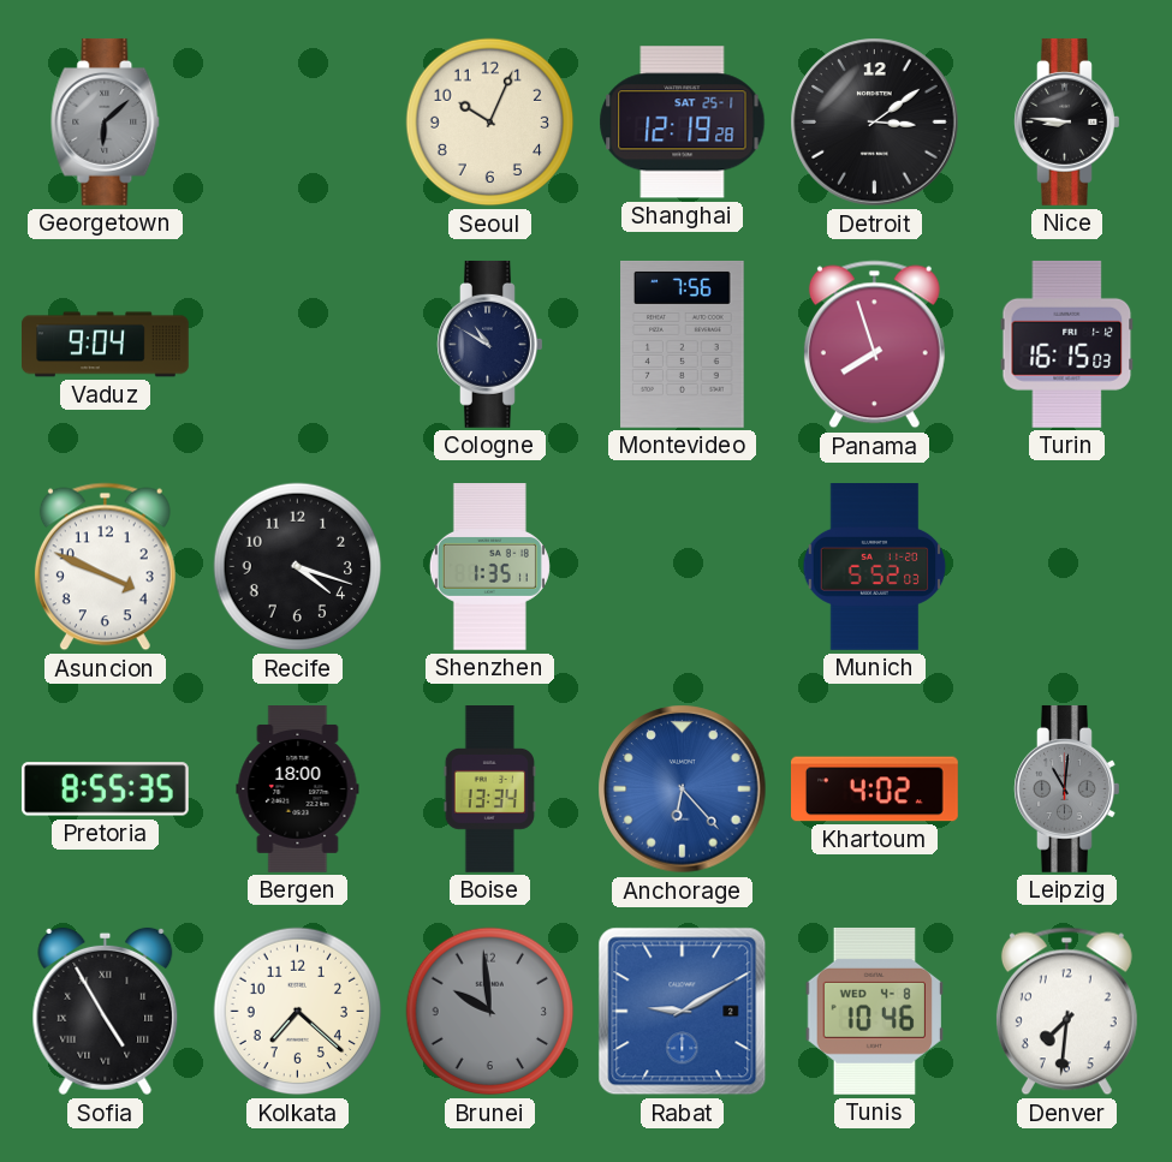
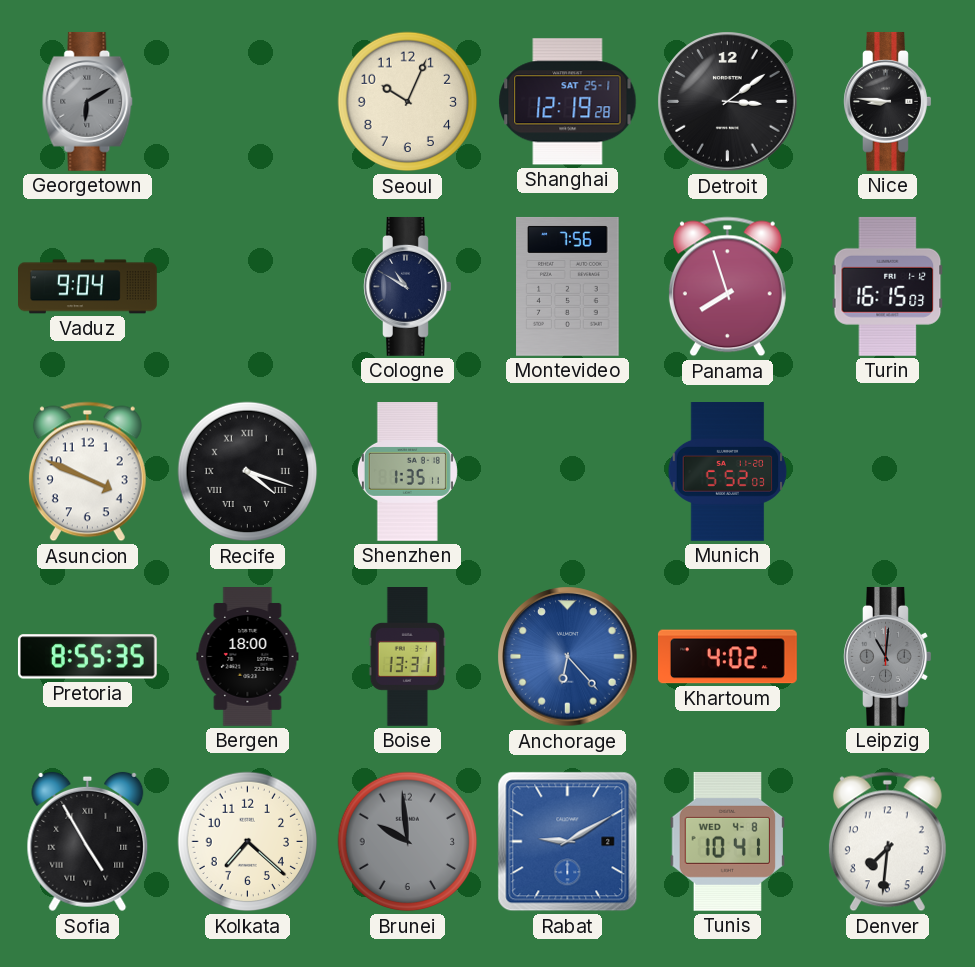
Georgetown: 6:08 -> 6:10
Recife numerals: Arabic -> Roman
Boise: 13:34 -> 13:31
Tunis: 10:46 -> 10:41
